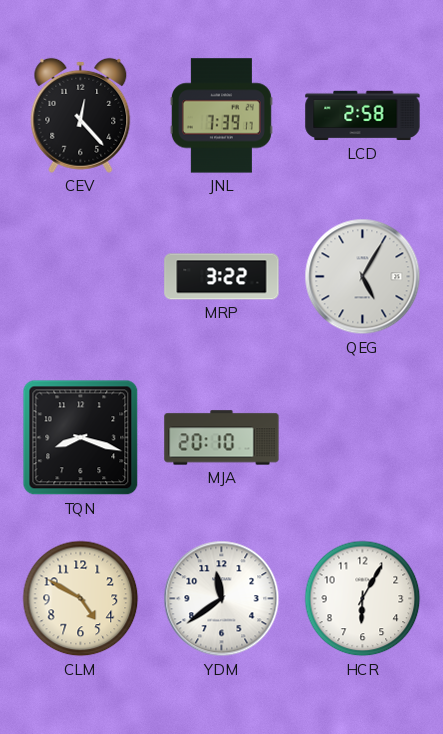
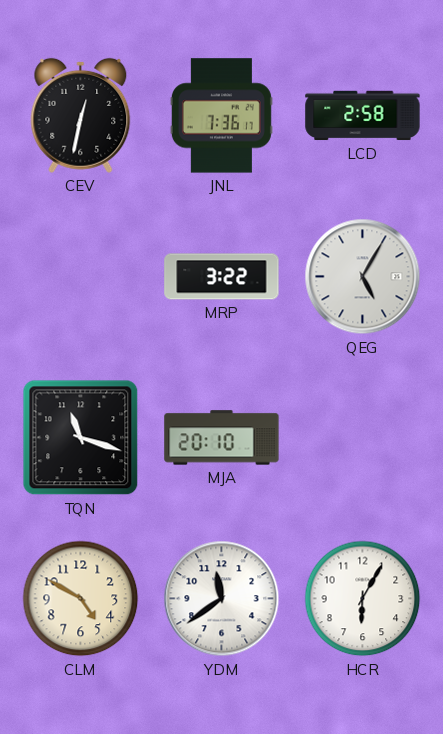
CEV: 12:23 -> 12:32
JNL: 7:39 -> 7:36
TQN: 8:18 -> 11:18
